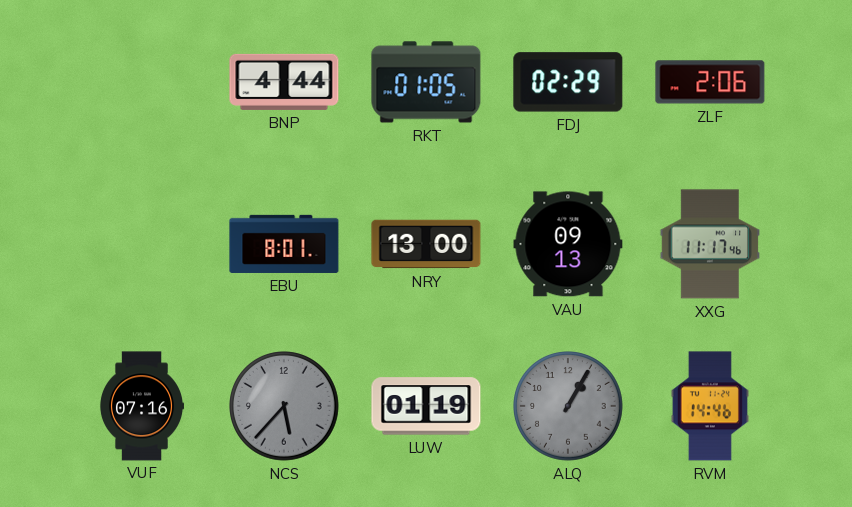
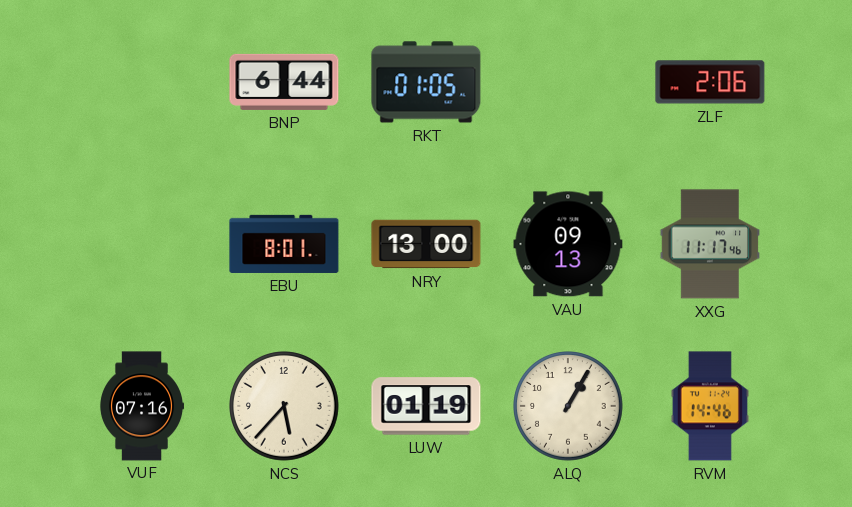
BNP: 4:44 -> 6:44
FDJ: 02:29 -> none
NCS dial: grey -> cream
ALQ dial: grey -> cream
